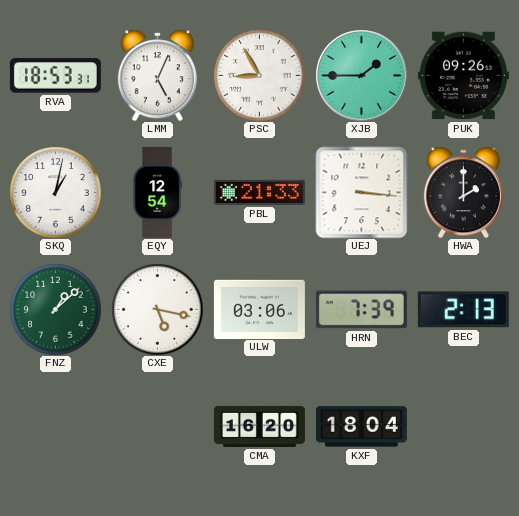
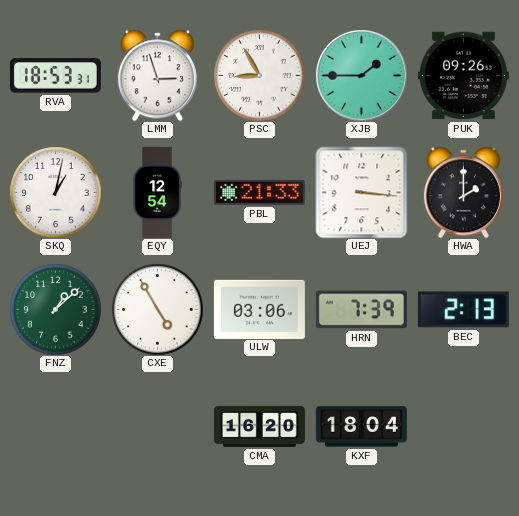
LMM: 5:04 -> 2:57
CXE: 5:17 -> 4:55
